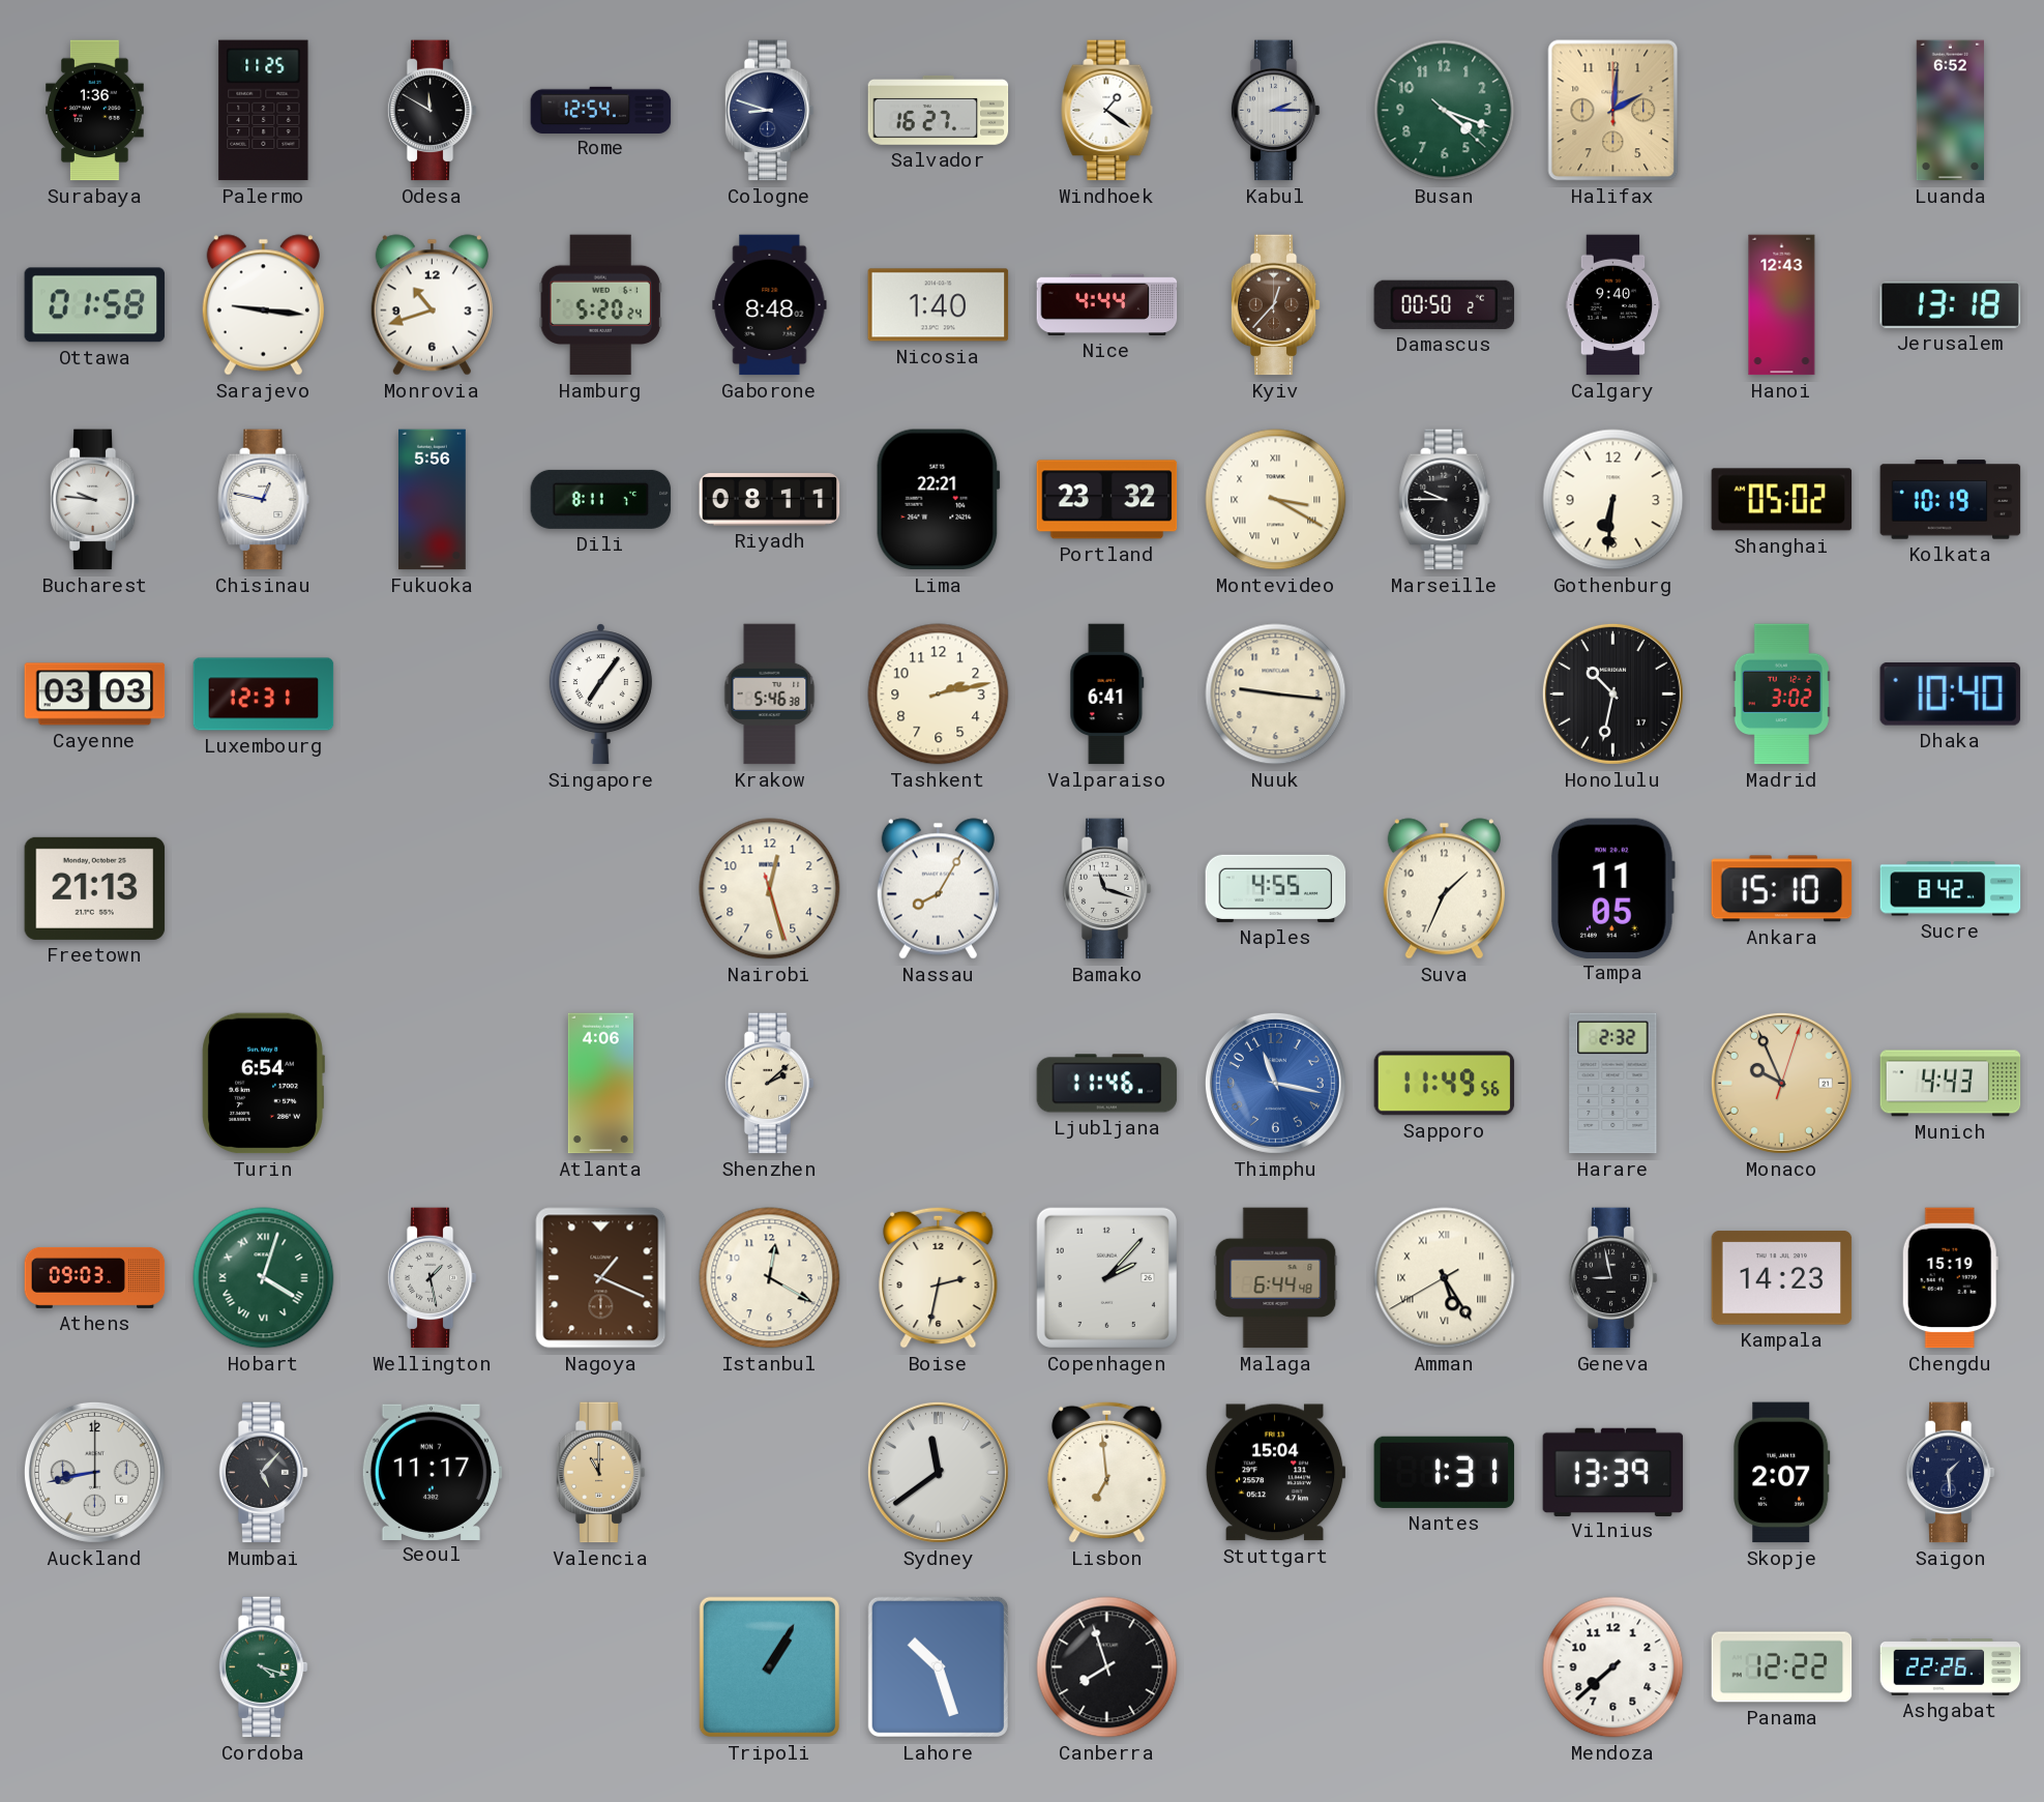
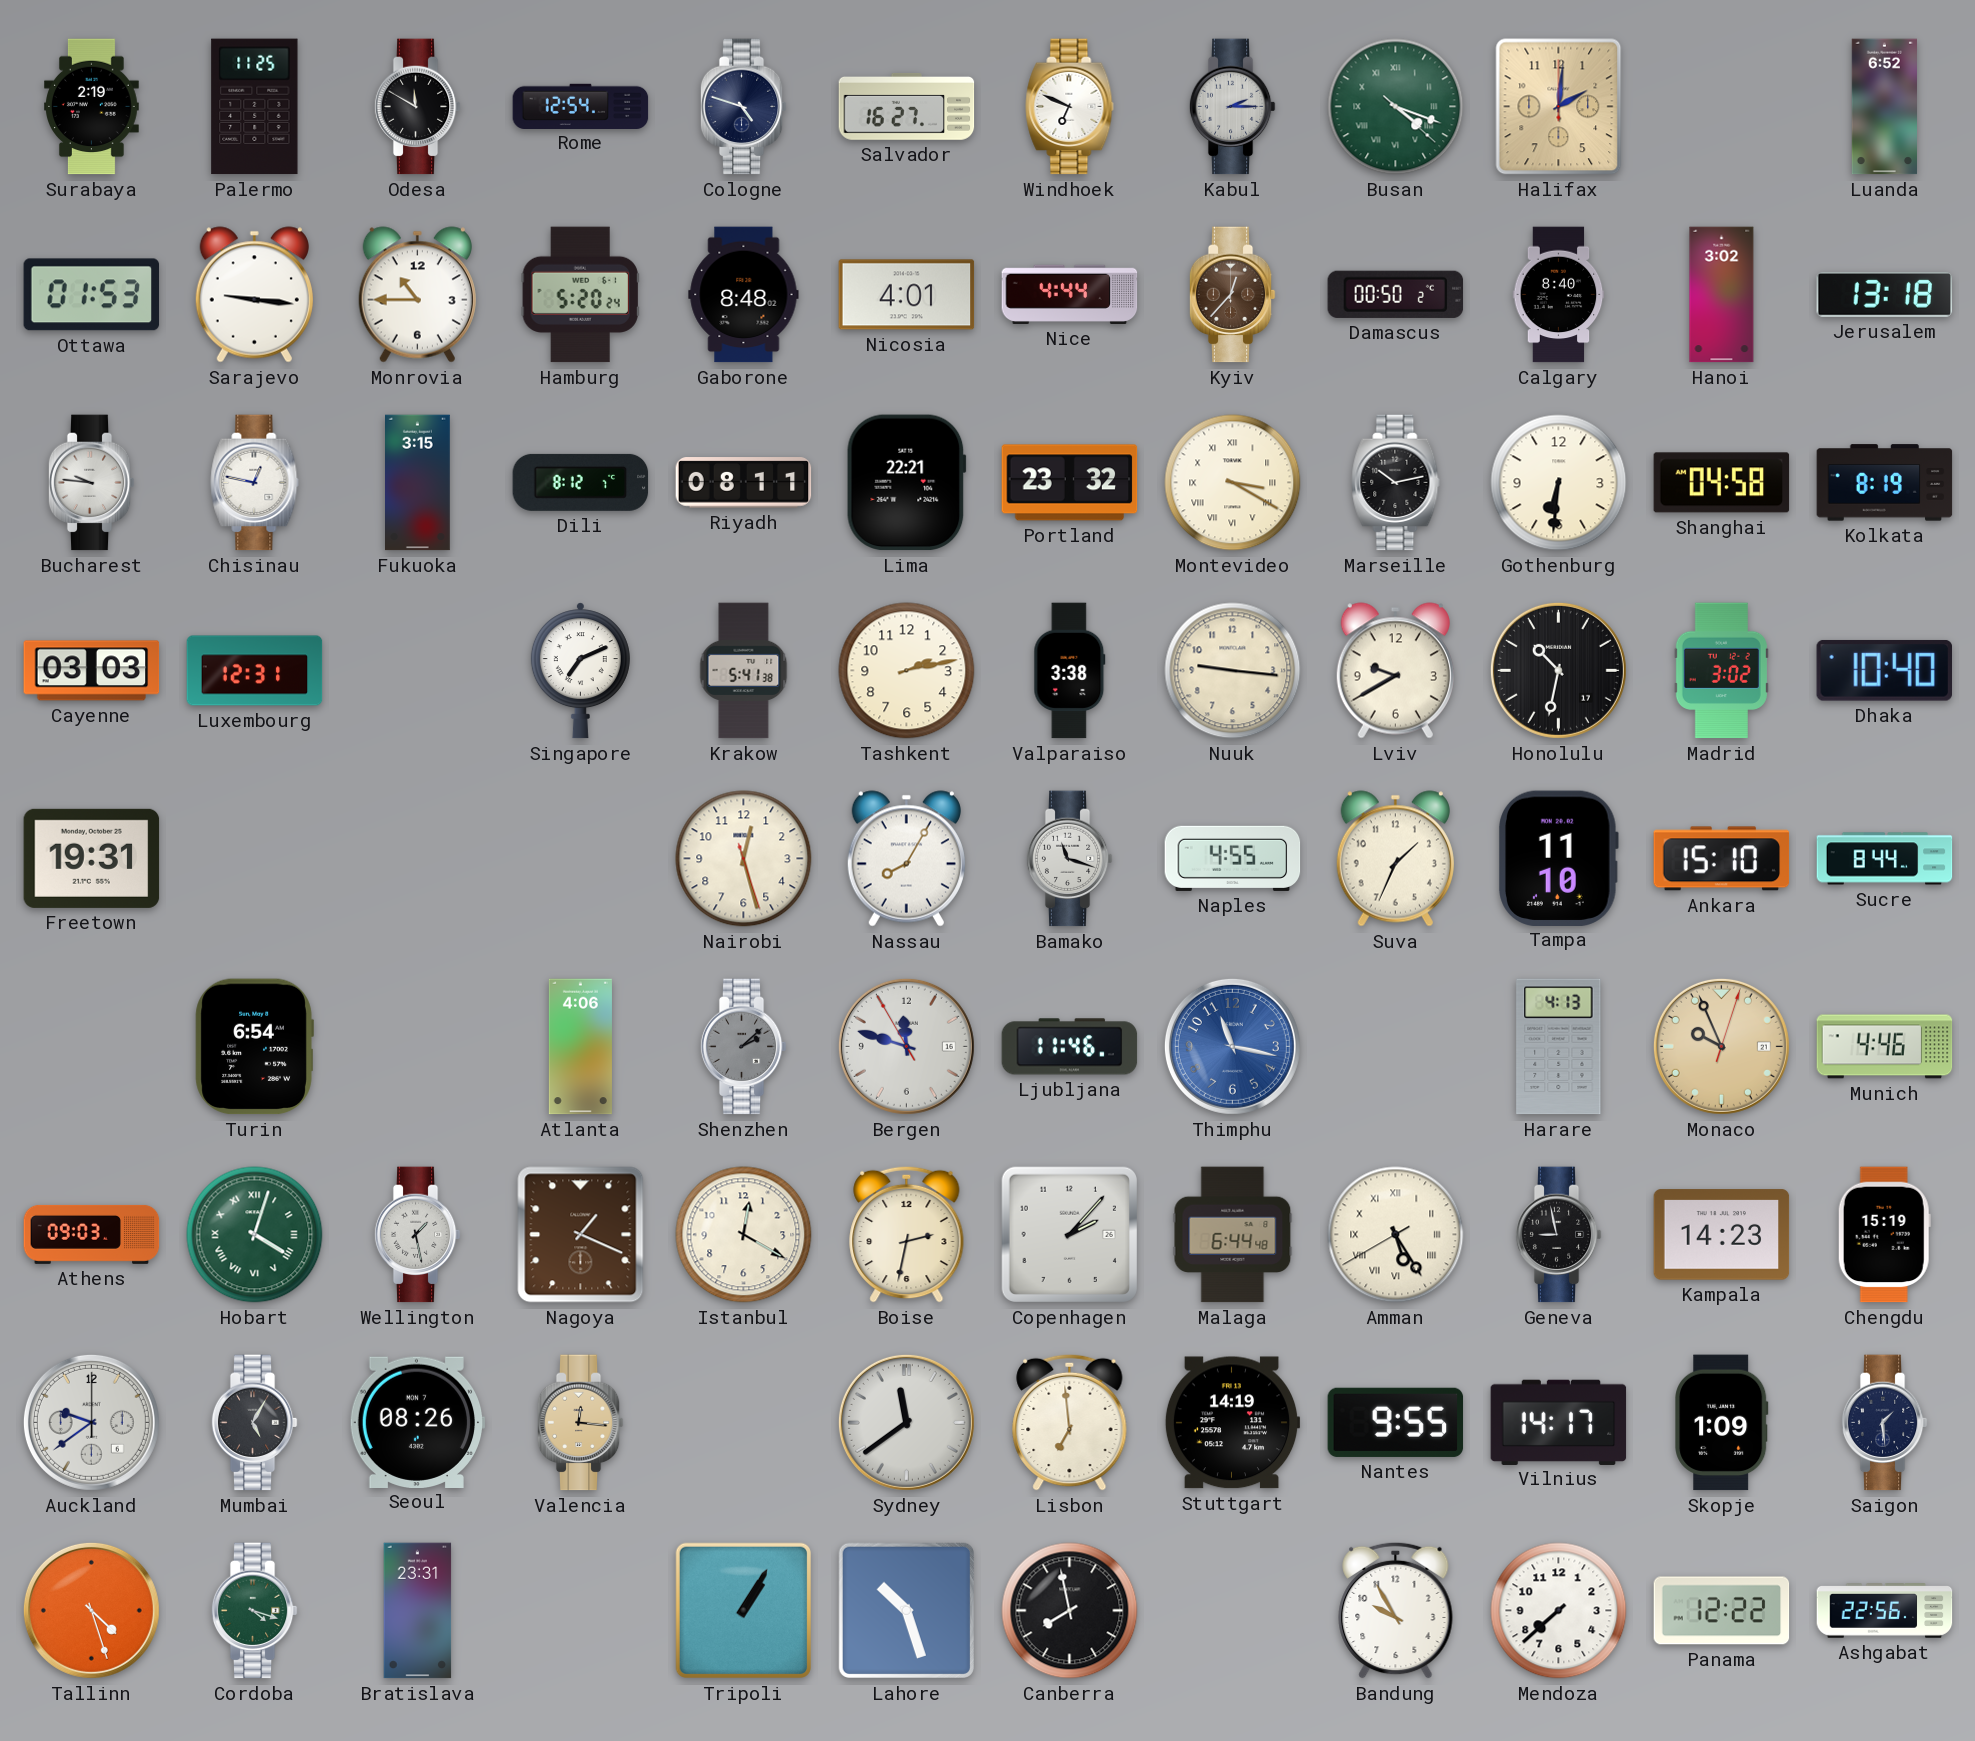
Surabaya: 1:36 -> 2:19
Cologne: 8:48 -> 4:48
Windhoek: 1:21 -> 6:49
Busan numerals: Arabic -> Roman
Ottawa: 01:58 -> 01:53
Monrovia: 10:42 -> 10:45
Nicosia: 1:40 -> 4:01
Calgary: 9:40 -> 8:40
Hanoi: 12:43 -> 3:02
Fukuoka: 5:56 -> 3:15
Dili: 8:11 -> 8:12
Marseille: 9:45 -> 10:13
Shanghai: 05:02 -> 04:58
Kolkata: 10:19 -> 8:19
Singapore: 7:06 -> 7:11
Krakow: 5:46 -> 5:41
Valparaiso: 6:41 -> 3:38
Lviv: none -> 9:40
Freetown: 21:13 -> 19:31
Tampa: 11:05 -> 11:10
Sucre: 8:42 -> 8:44
Shenzhen dial: cream -> grey
Bergen: none -> 11:47
Sapporo: 11:49 -> none
Harare: 2:32 -> 4:13
Munich: 4:43 -> 4:46
Auckland: 8:43 -> 9:39
Mumbai: 5:07 -> 5:05
Seoul: 11:17 -> 08:26
Valencia: 11:00 -> 12:16
Stuttgart: 15:04 -> 14:19
Nantes: 1:31 -> 9:55
Vilnius: 13:39 -> 14:17
Skopje: 2:07 -> 1:09
Tallinn: none -> 4:27
Bratislava: none -> 23:31
Canberra: 7:57 -> 7:58
Bandung: none -> 9:55
Ashgabat: 22:26 -> 22:56
